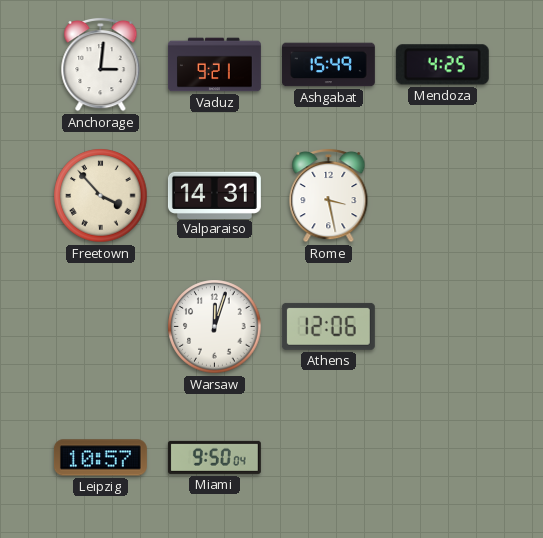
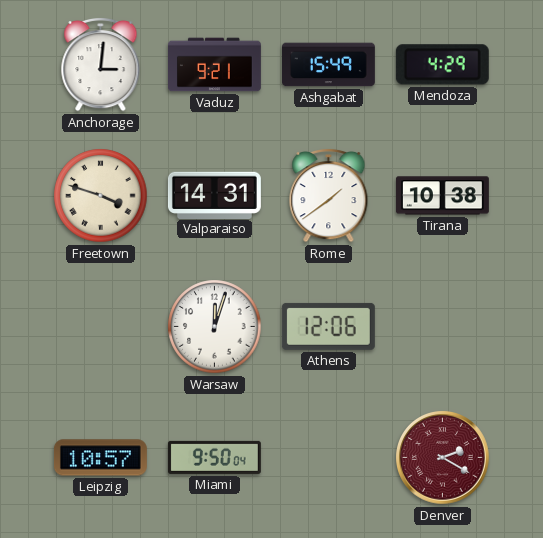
Mendoza: 4:25 -> 4:29
Freetown: 3:53 -> 3:48
Rome: 3:28 -> 1:39
Tirana: none -> 10:38
Denver: none -> 2:20
